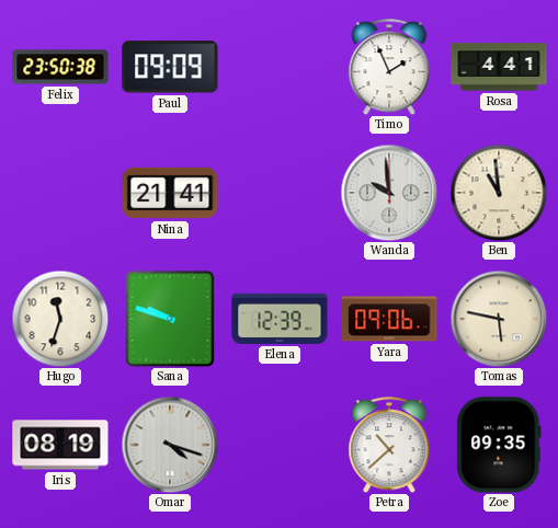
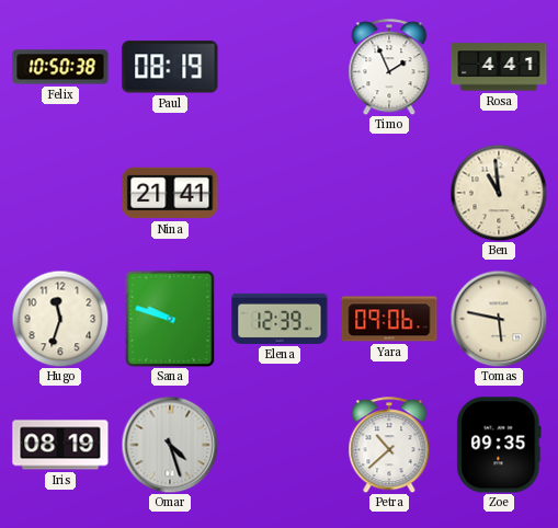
Felix: 23:50 -> 10:50
Paul: 09:09 -> 08:19
Wanda: 9:59 -> none
Omar: 4:18 -> 4:27
